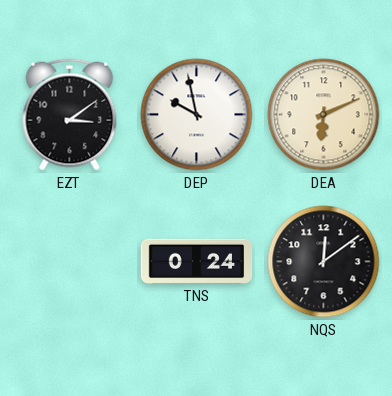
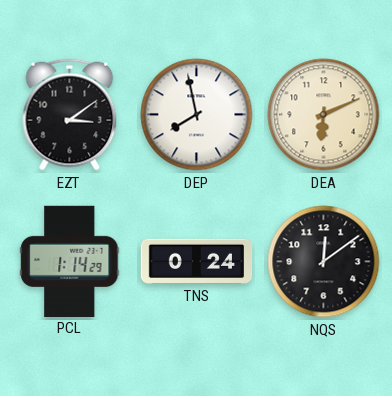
DEP: 9:58 -> 7:58
PCL: none -> 1:14
